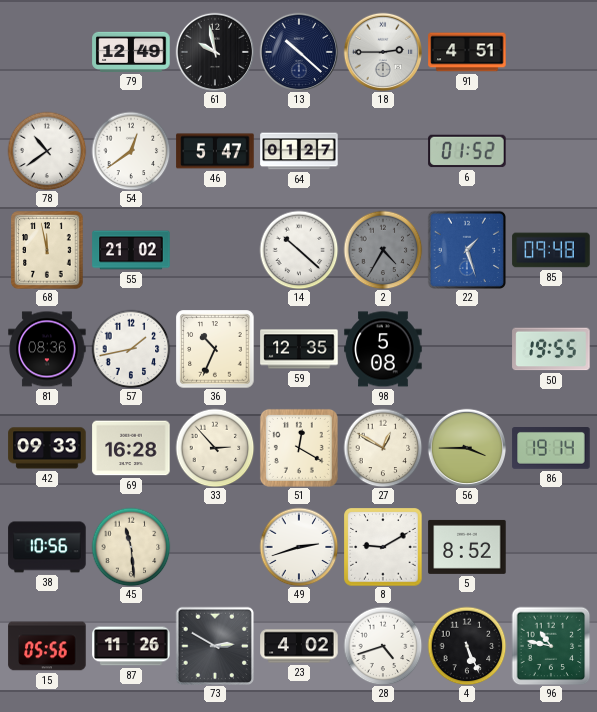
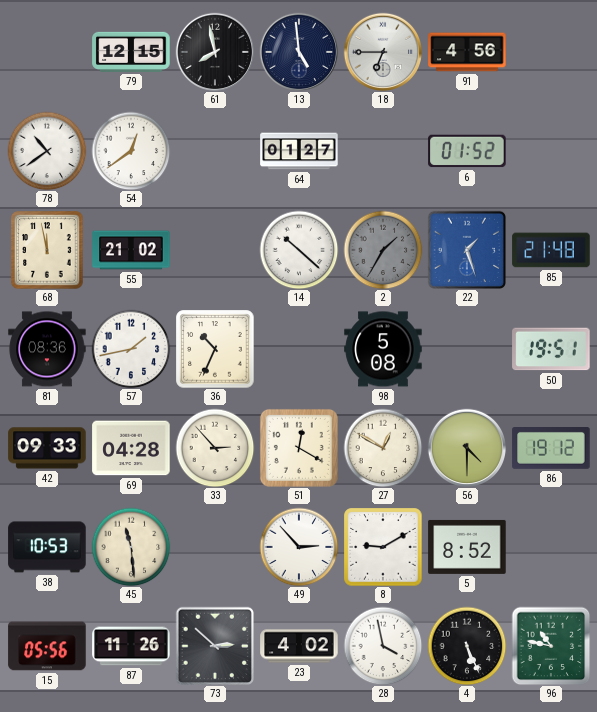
79: 12:49 -> 12:15
61: 9:58 -> 7:58
13: 10:22 -> 4:59
18: 2:45 -> 6:45
91: 4:51 -> 4:56
46: 5:47 -> none
2: 4:35 -> 1:35
85: 09:48 -> 21:48
59: 12:35 -> none
50: 19:55 -> 19:51
69: 16:28 -> 04:28
56: 3:45 -> 4:30
86: 19:14 -> 19:12
38: 10:56 -> 10:53
49: 2:42 -> 2:53
73: 2:50 -> 2:52
28: 4:42 -> 3:58
